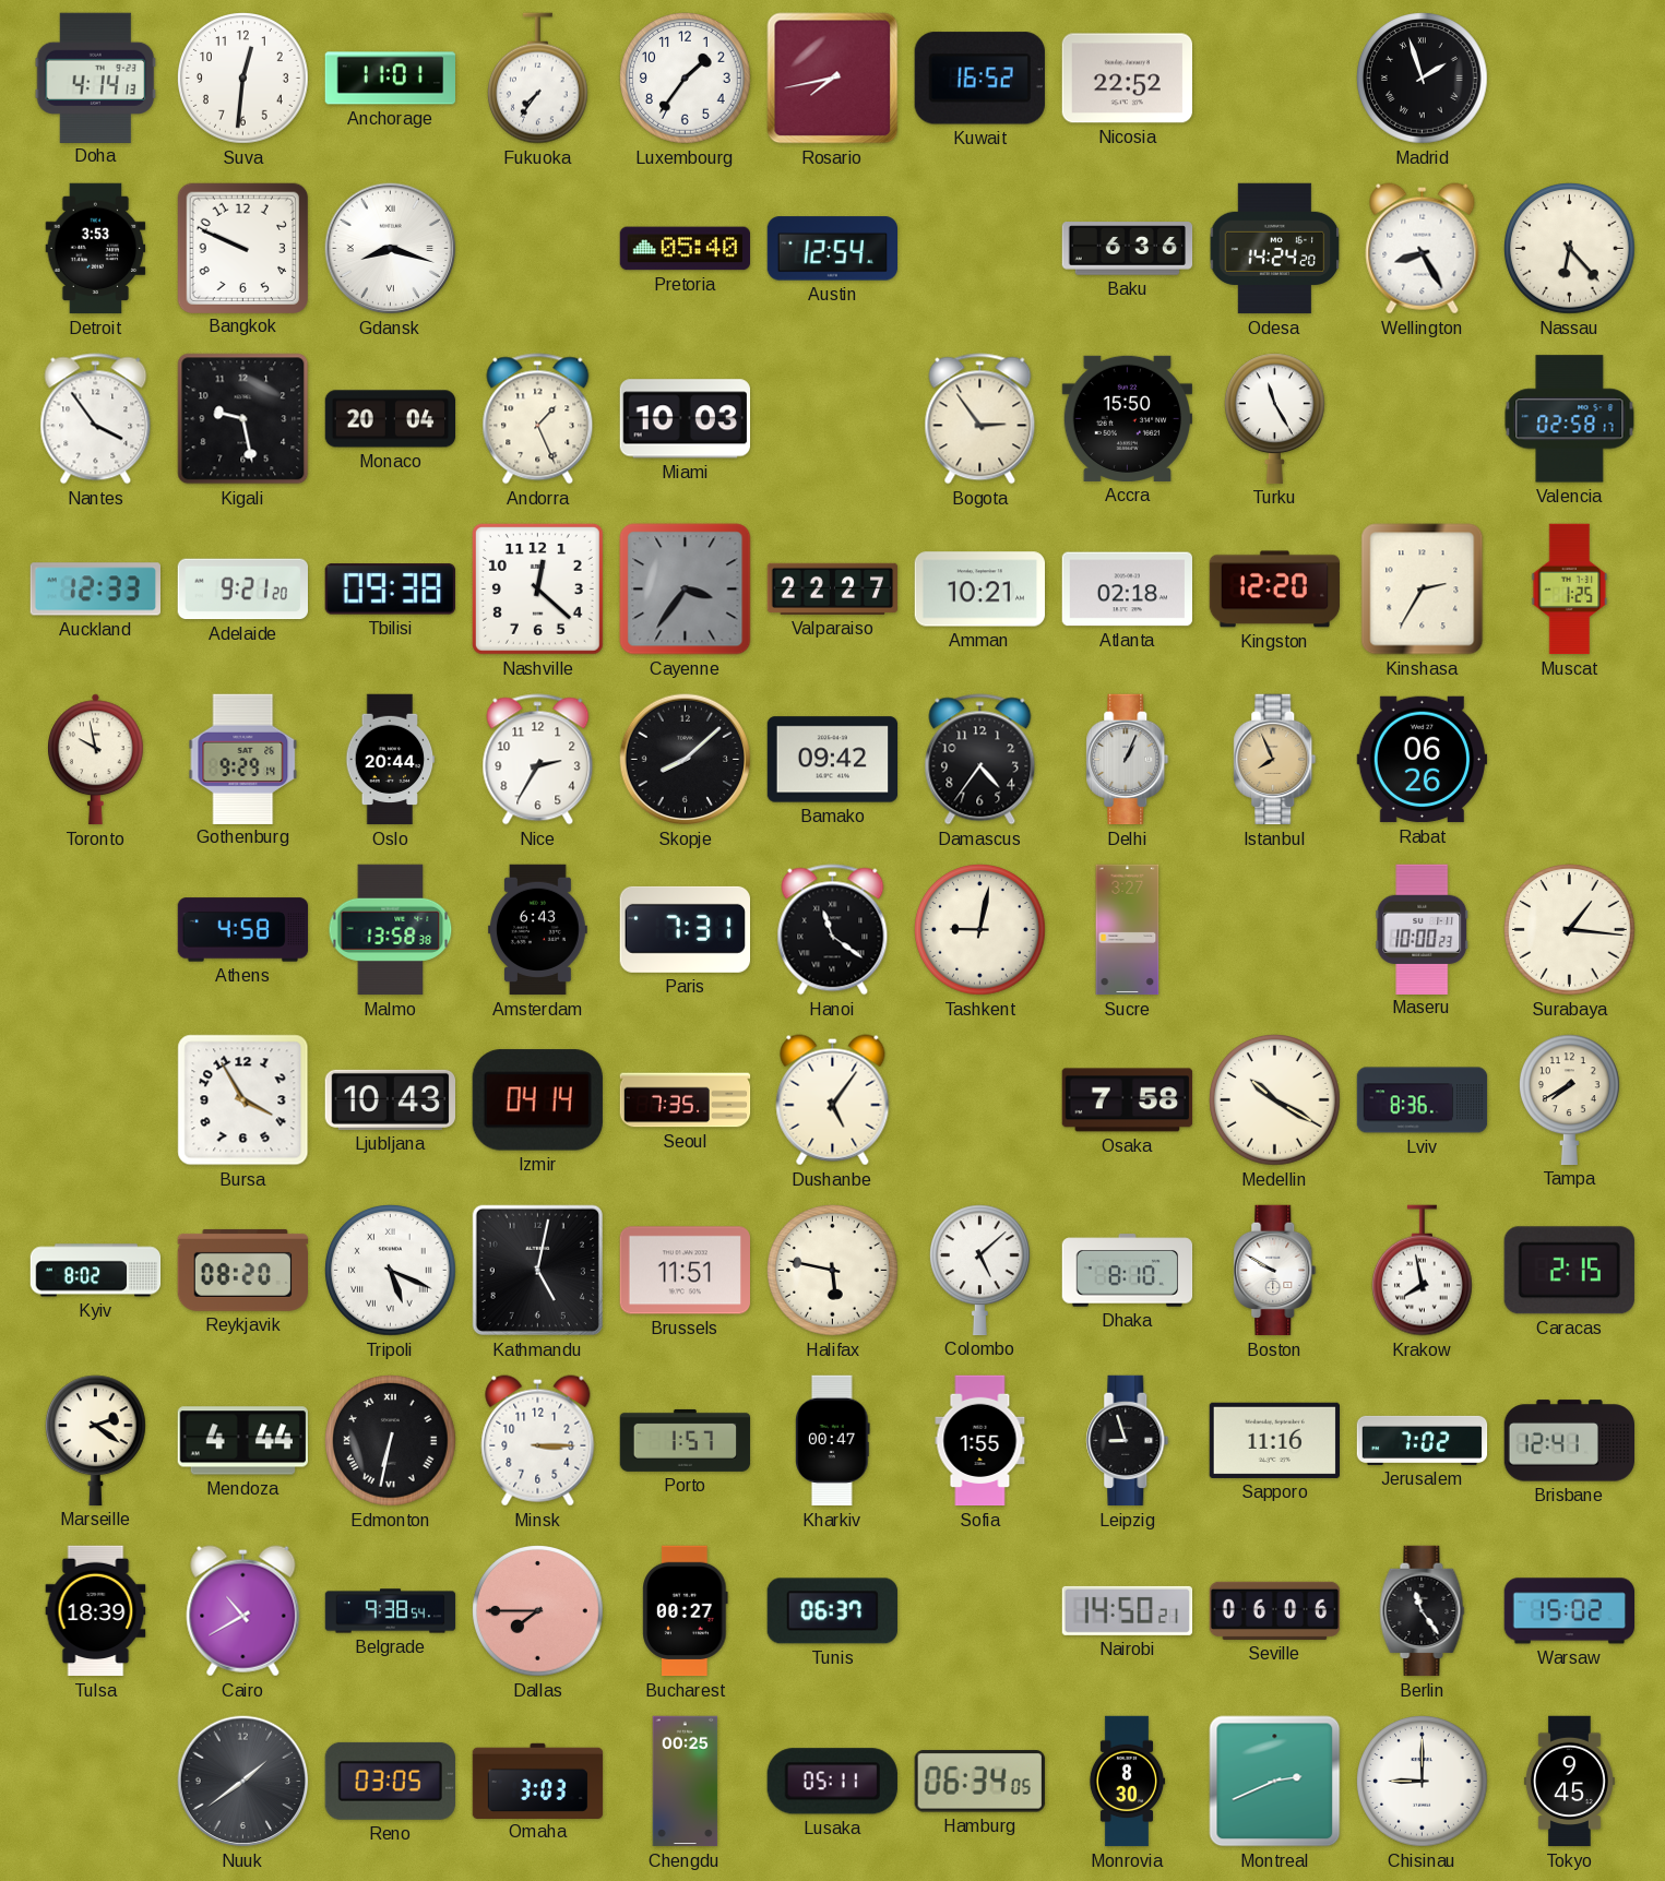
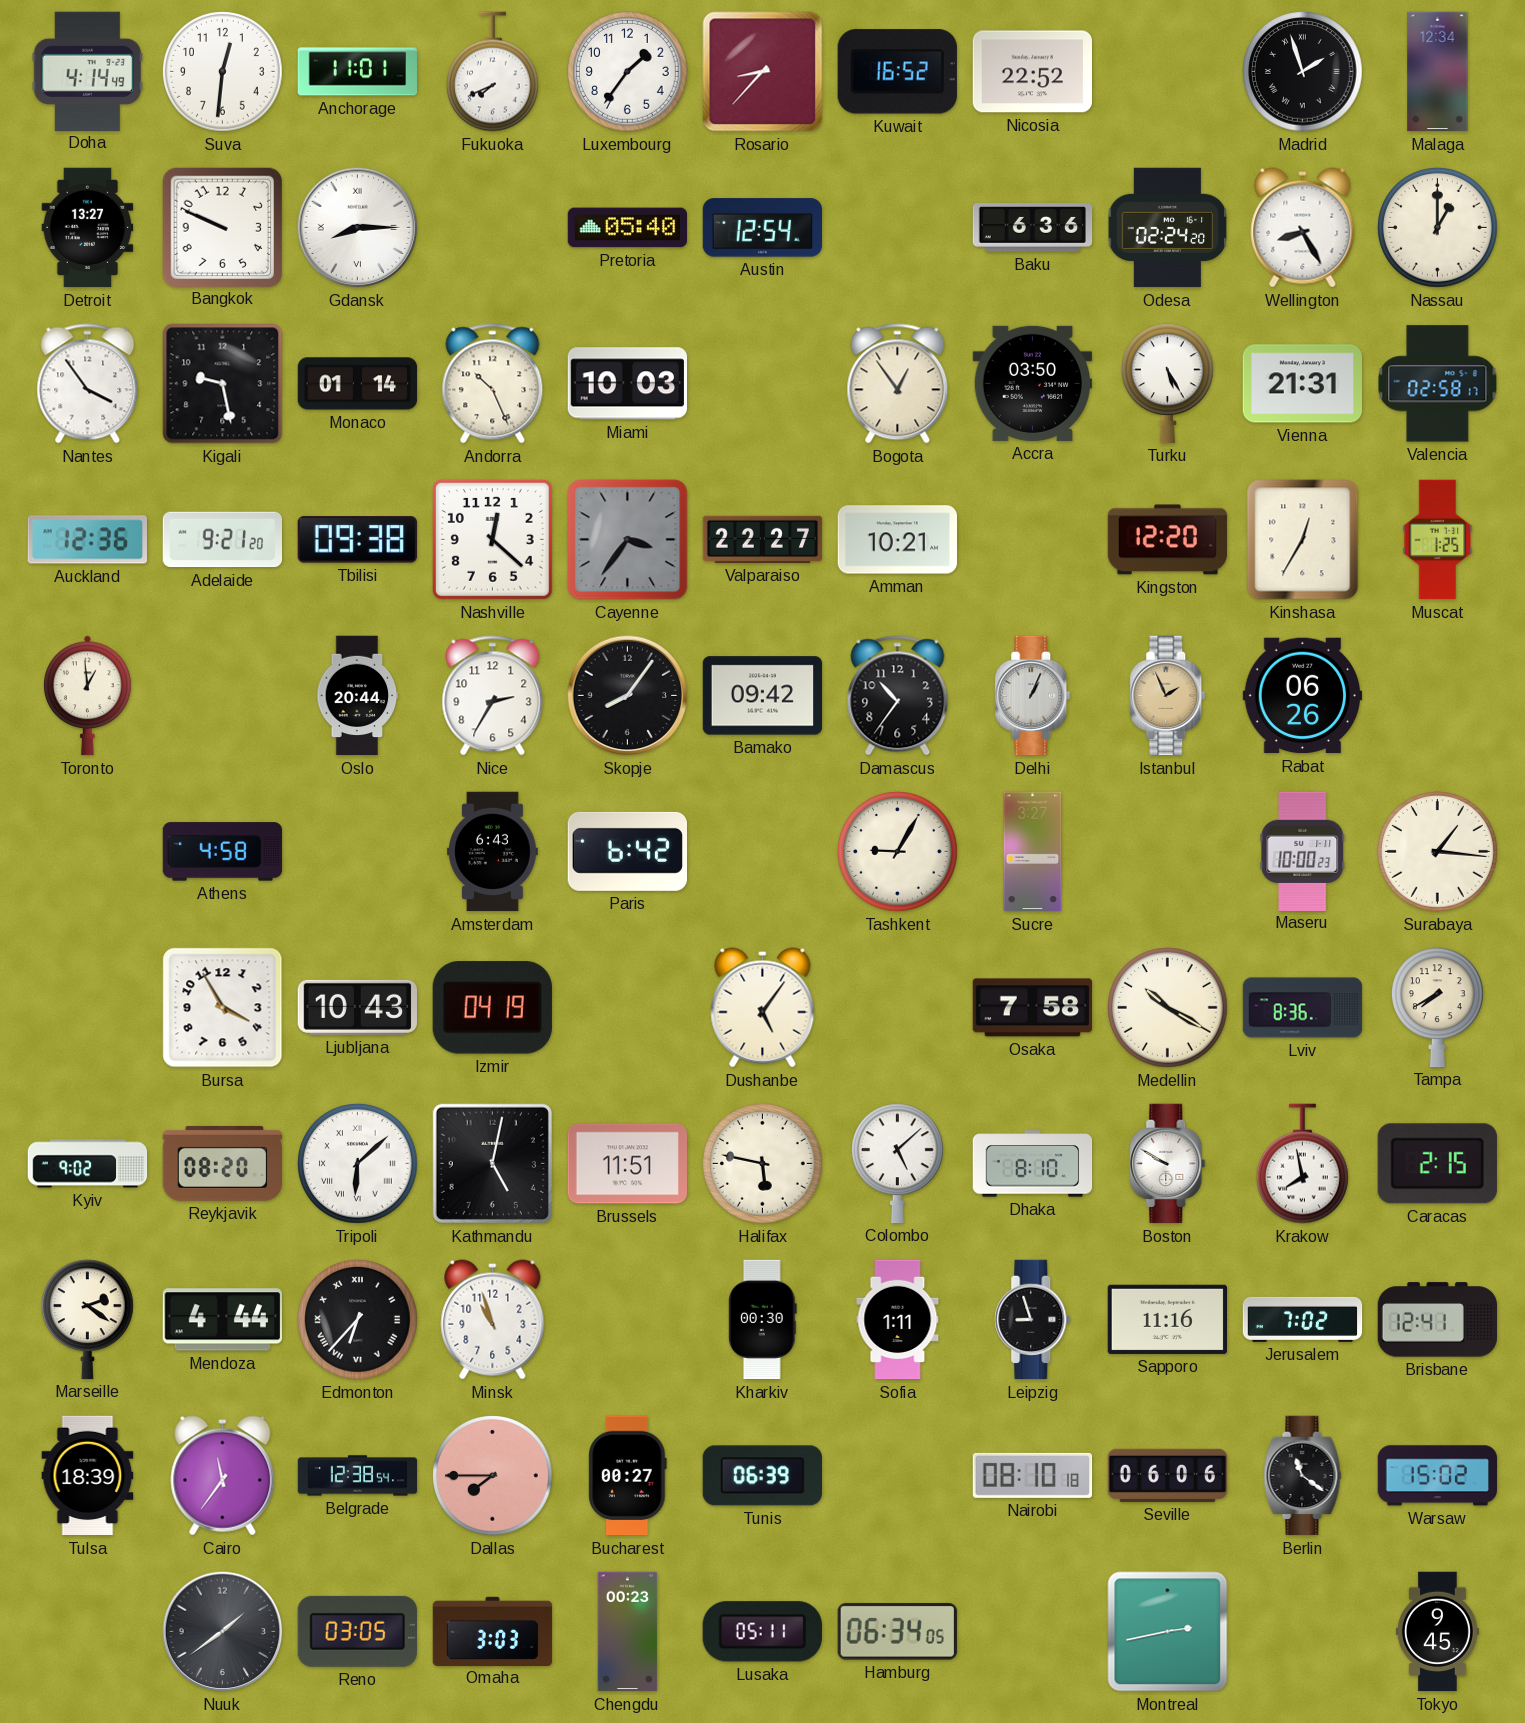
Doha: 4:14:13 -> 4:14:49
Fukuoka: 7:36 -> 7:41
Rosario: 7:43 -> 8:37
Malaga: none -> 12:34
Detroit: 3:53 -> 13:27
Gdansk: 8:18 -> 8:15
Odesa: 14:24 -> 02:24
Nassau: 6:23 -> 1:00
Monaco: 20:04 -> 01:14
Andorra: 1:26 -> 10:26
Bogota: 2:54 -> 12:54
Accra: 15:50 -> 03:50
Turku: 11:25 -> 5:25
Vienna: none -> 21:31
Auckland: 12:33 -> 12:36
Atlanta: 02:18 -> none
Kinshasa: 2:35 -> 12:35
Toronto: 9:58 -> 12:59
Gothenburg: 9:29 -> none
Skopje: 8:08 -> 8:06
Damascus: 4:36 -> 10:36
Istanbul: 7:56 -> 1:56
Malmo: 13:58 -> none
Paris: 7:31 -> 6:42
Hanoi: 11:21 -> none
Tashkent: 9:02 -> 9:05
Izmir: 04:14 -> 04:19
Seoul: 7:35 -> none
Kyiv: 8:02 -> 9:02
Tripoli: 5:19 -> 6:08
Edmonton: 6:32 -> 6:37
Minsk: 3:15 -> 10:57
Porto: 1:57 -> none
Kharkiv: 00:47 -> 00:30
Sofia: 1:55 -> 1:11
Cairo: 10:40 -> 11:36
Belgrade: 9:38 -> 12:38
Tunis: 06:37 -> 06:39
Nairobi: 14:50 -> 08:10
Berlin: 11:24 -> 11:21
Chengdu: 00:25 -> 00:23
Monrovia: 8:30 -> none
Montreal: 2:41 -> 2:43
Chisinau: 9:00 -> none
